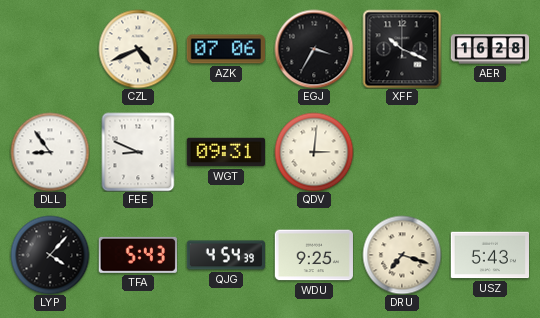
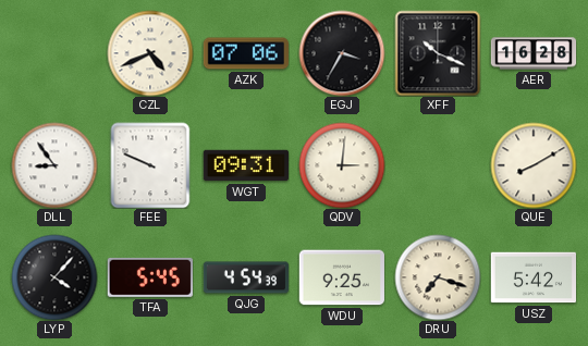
FEE: 8:49 -> 9:49
QUE: none -> 8:10
TFA: 5:43 -> 5:45
USZ: 5:43 -> 5:42
